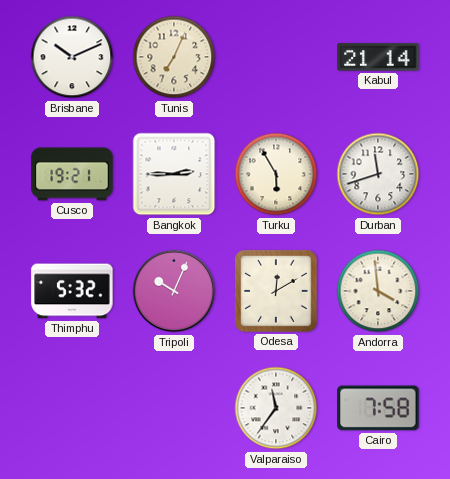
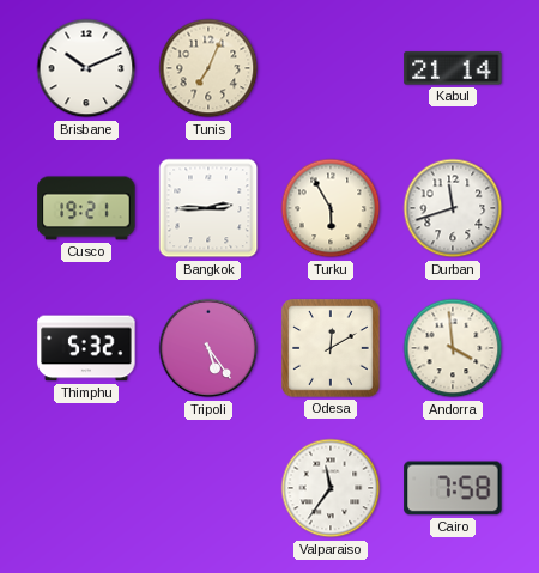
Tripoli: 10:04 -> 5:24
